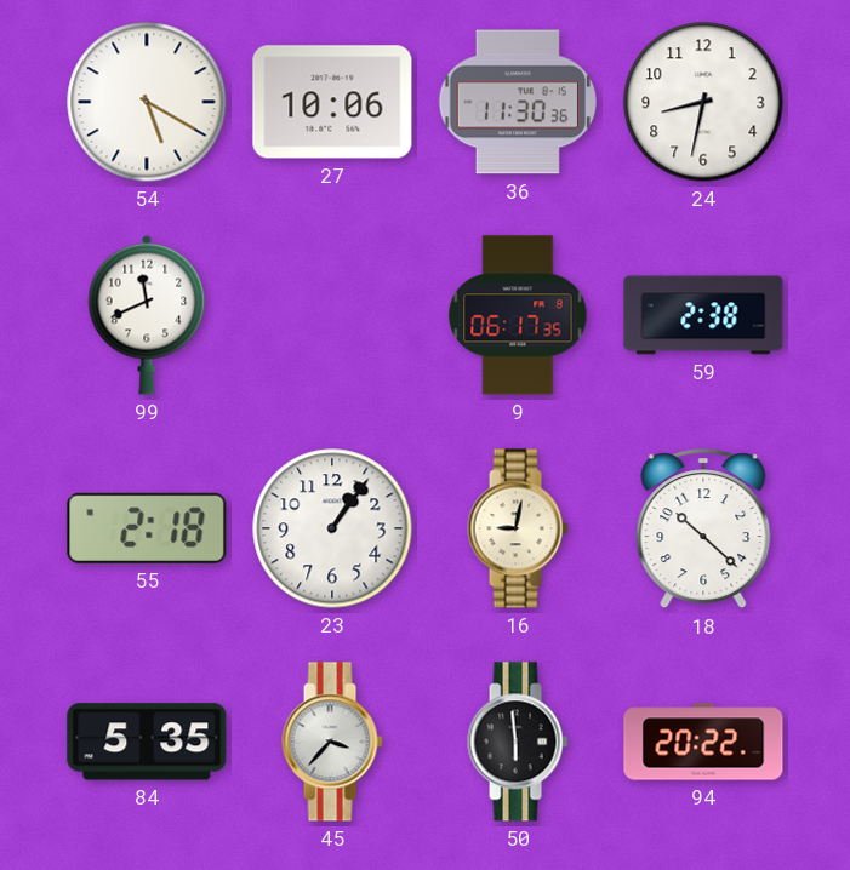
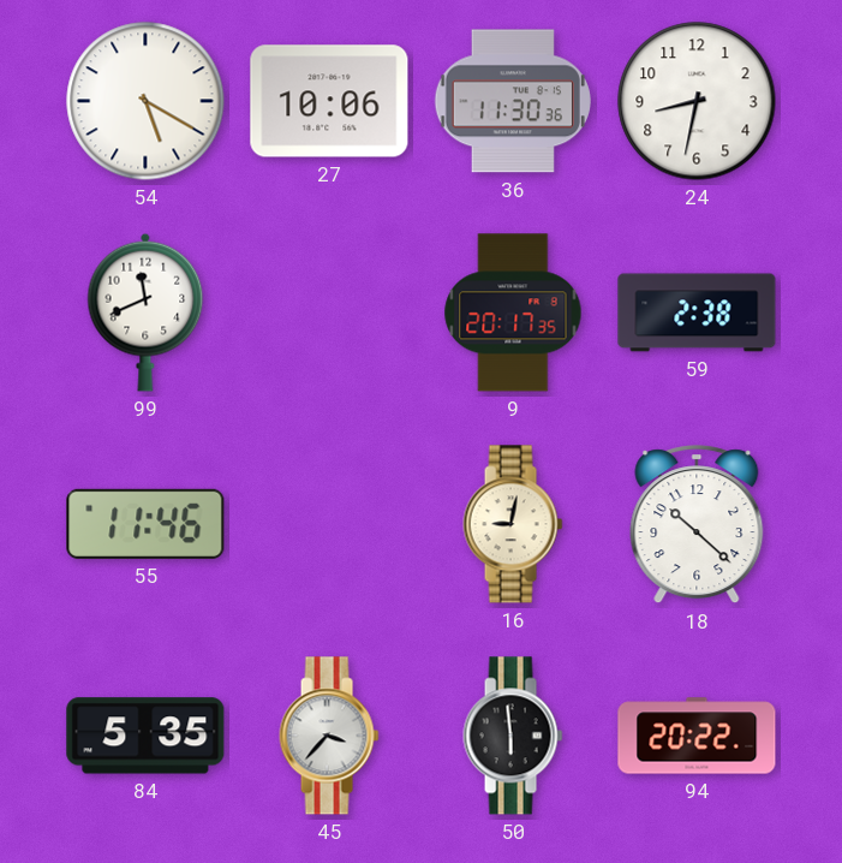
9: 06:17 -> 20:17
55: 2:18 -> 11:46
23: 1:06 -> none
